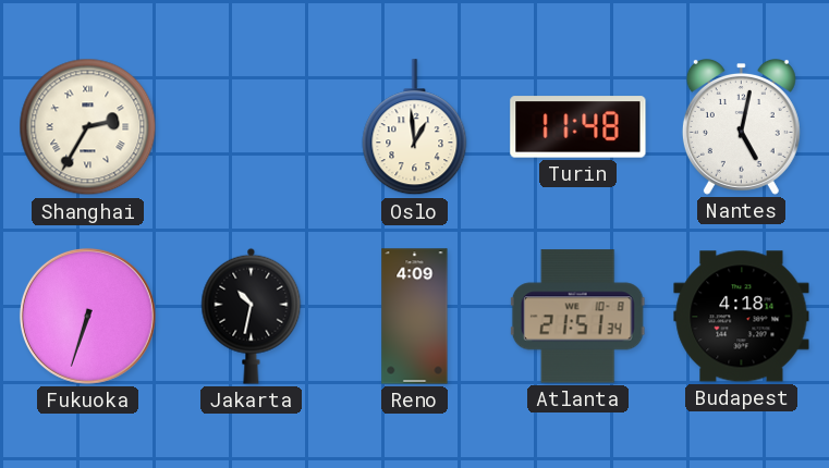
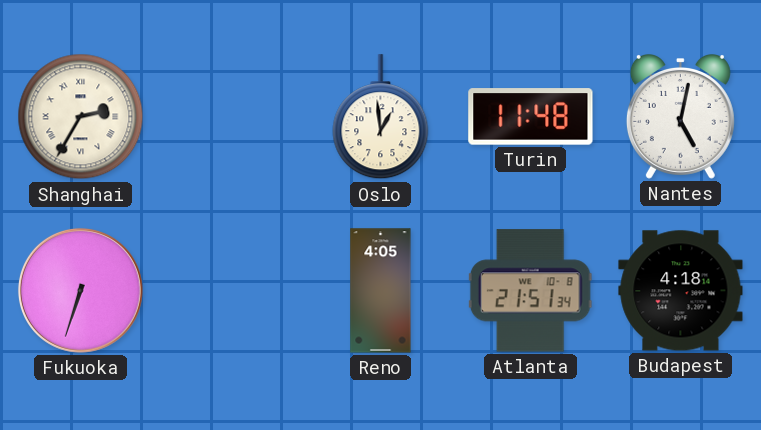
Jakarta: 10:32 -> none
Reno: 4:09 -> 4:05
